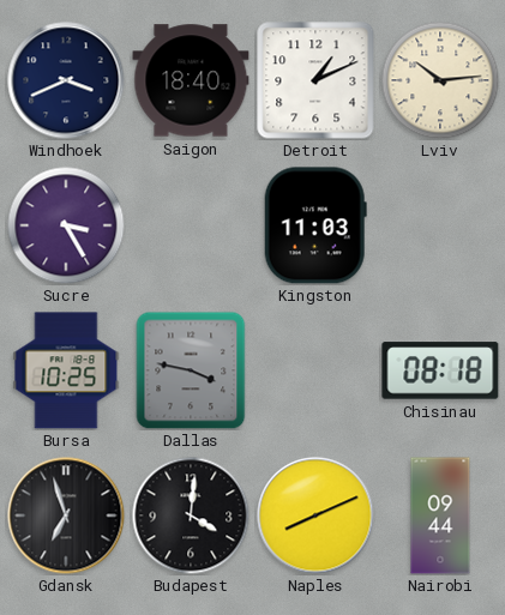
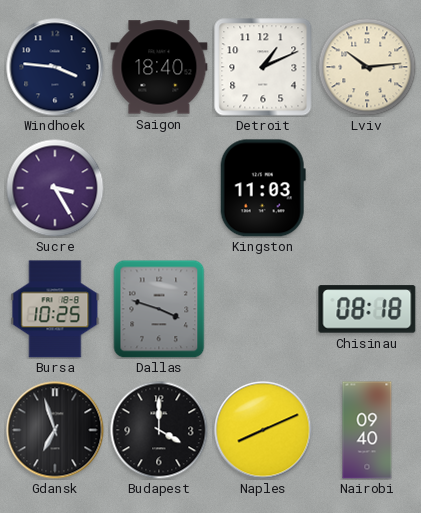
Windhoek: 3:41 -> 3:46
Dallas: 3:47 -> 3:48
Budapest: 4:01 -> 4:00
Nairobi: 09:44 -> 09:40
